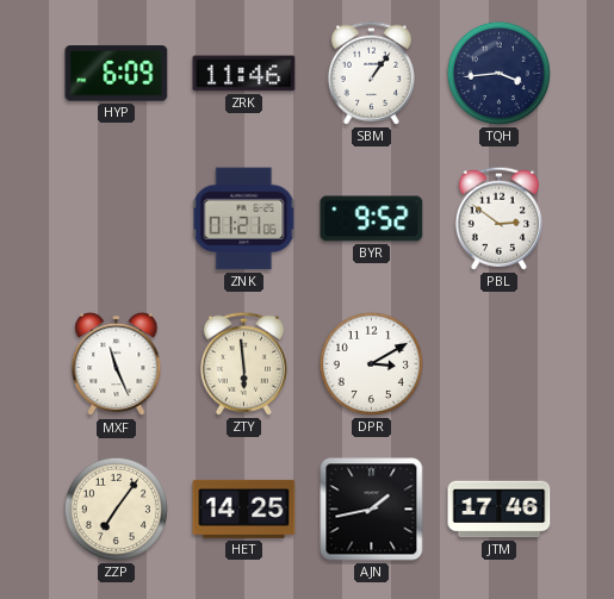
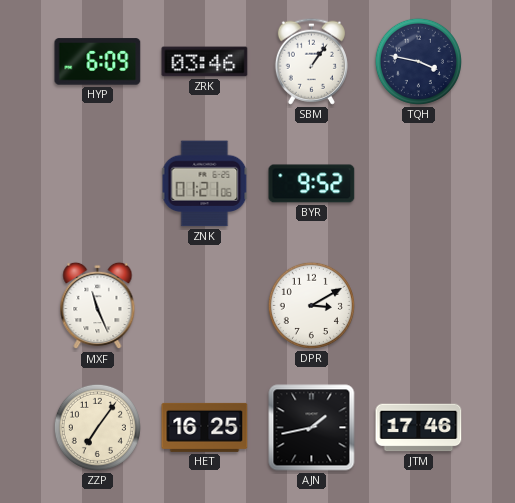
ZRK: 11:46 -> 03:46
TQH: 3:44 -> 3:47
PBL: 2:51 -> none
ZTY: 5:59 -> none
HET: 14:25 -> 16:25
